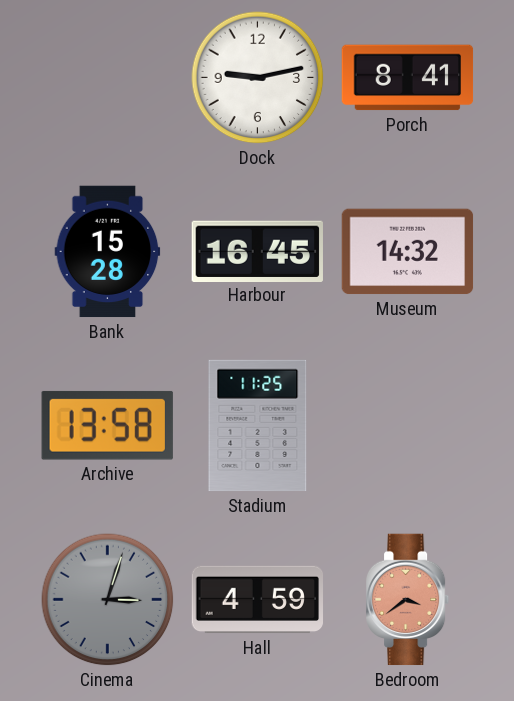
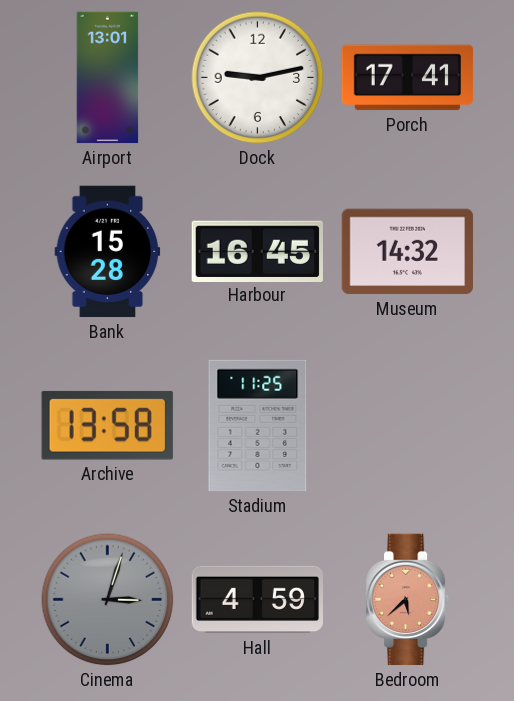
Airport: none -> 13:01
Porch: 8:41 -> 17:41
Bedroom: 3:39 -> 5:38
